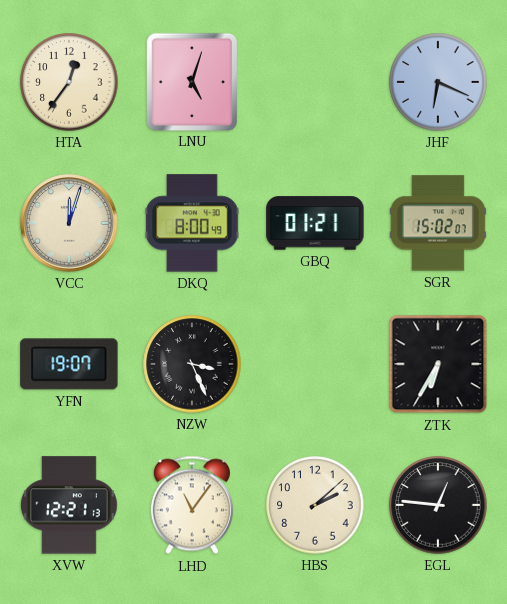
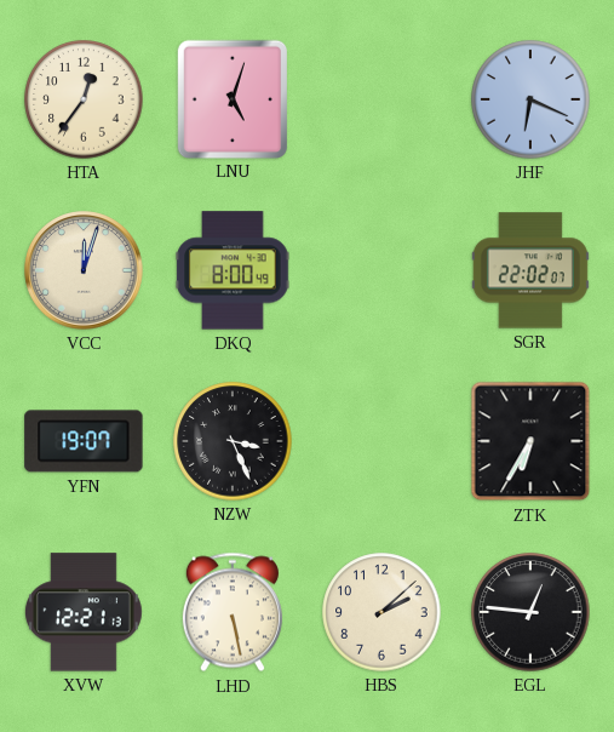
GBQ: 01:21 -> none
SGR: 15:02 -> 22:02
LHD: 11:06 -> 5:28
